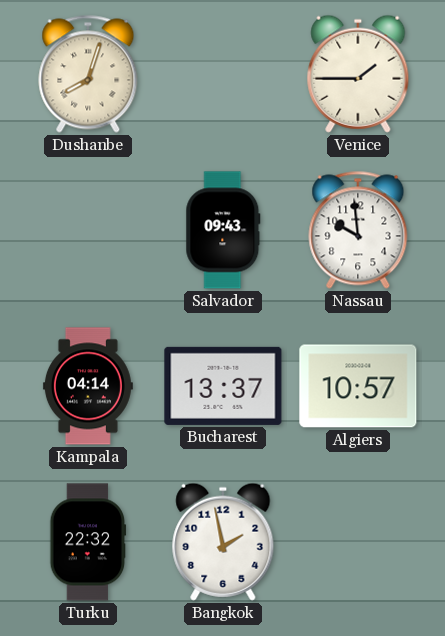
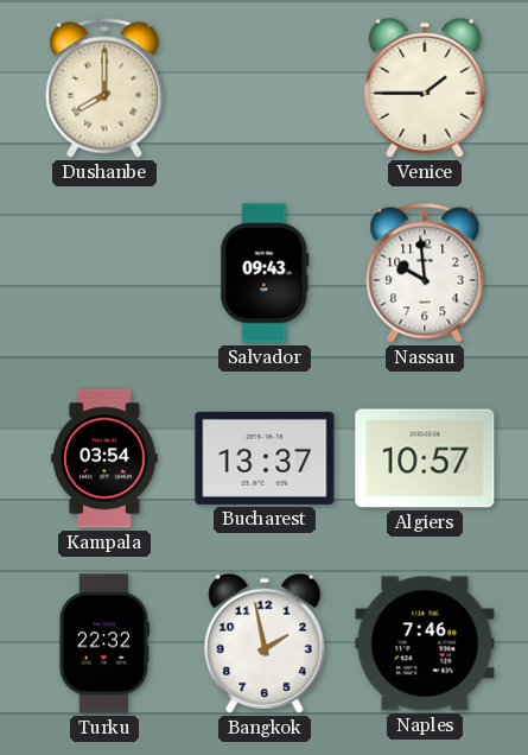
Dushanbe: 8:03 -> 8:00
Kampala: 04:14 -> 03:54
Naples: none -> 7:46
